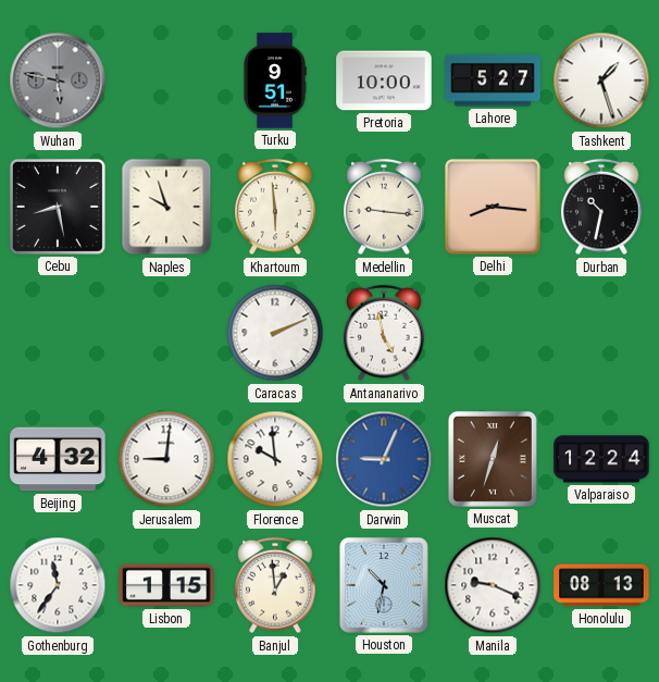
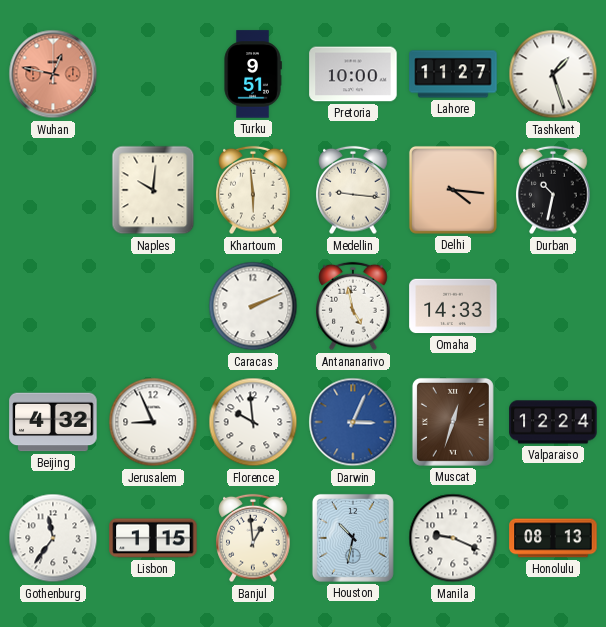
Wuhan: 5:47 -> 12:47
Wuhan dial: grey -> salmon
Lahore: 5:27 -> 11:27
Cebu: 8:28 -> none
Naples: 9:57 -> 10:01
Delhi: 8:16 -> 4:16
Omaha: none -> 14:33
Jerusalem: 9:01 -> 8:56
Darwin: 9:04 -> 3:04
